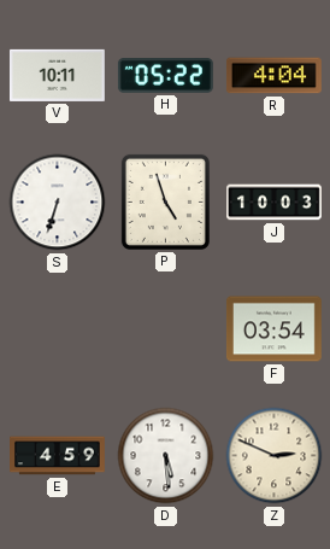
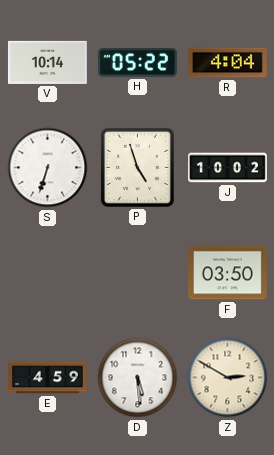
V: 10:11 -> 10:14
J: 10:03 -> 10:02
F: 03:54 -> 03:50
Z: 2:49 -> 2:50
